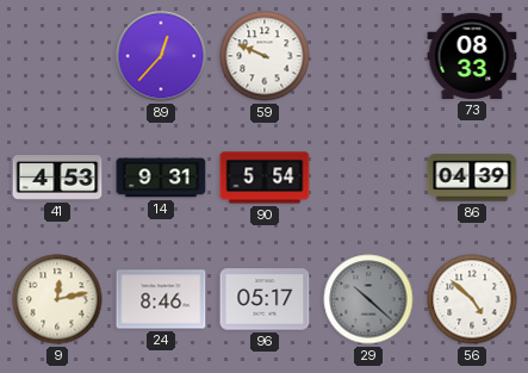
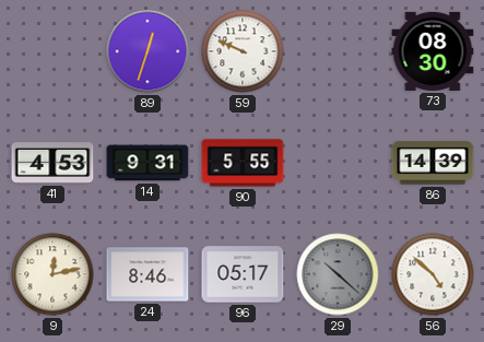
89: 12:37 -> 12:33
73: 08:33 -> 08:30
90: 5:54 -> 5:55
86: 04:39 -> 14:39
